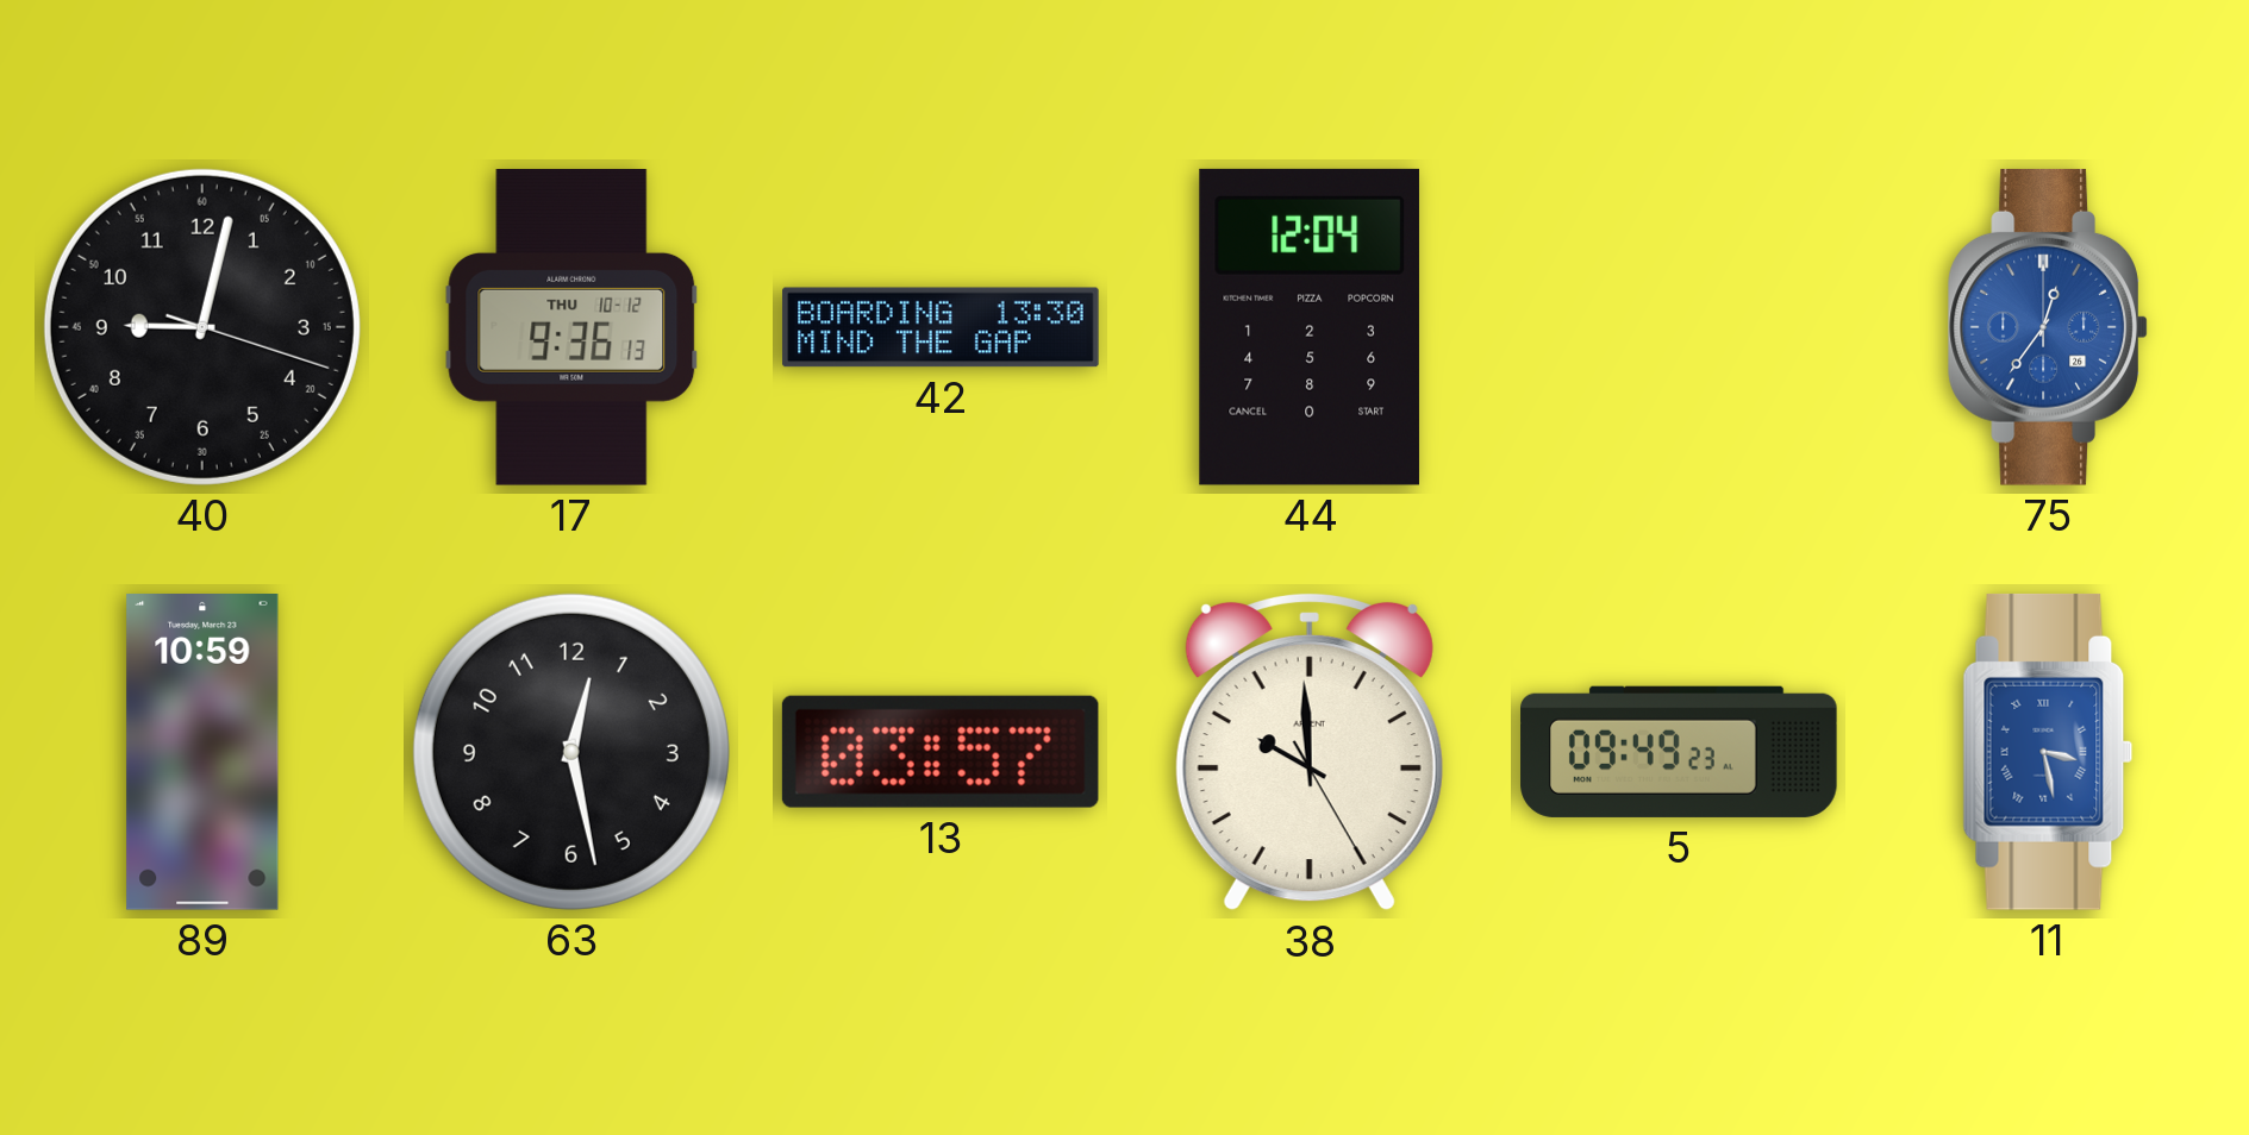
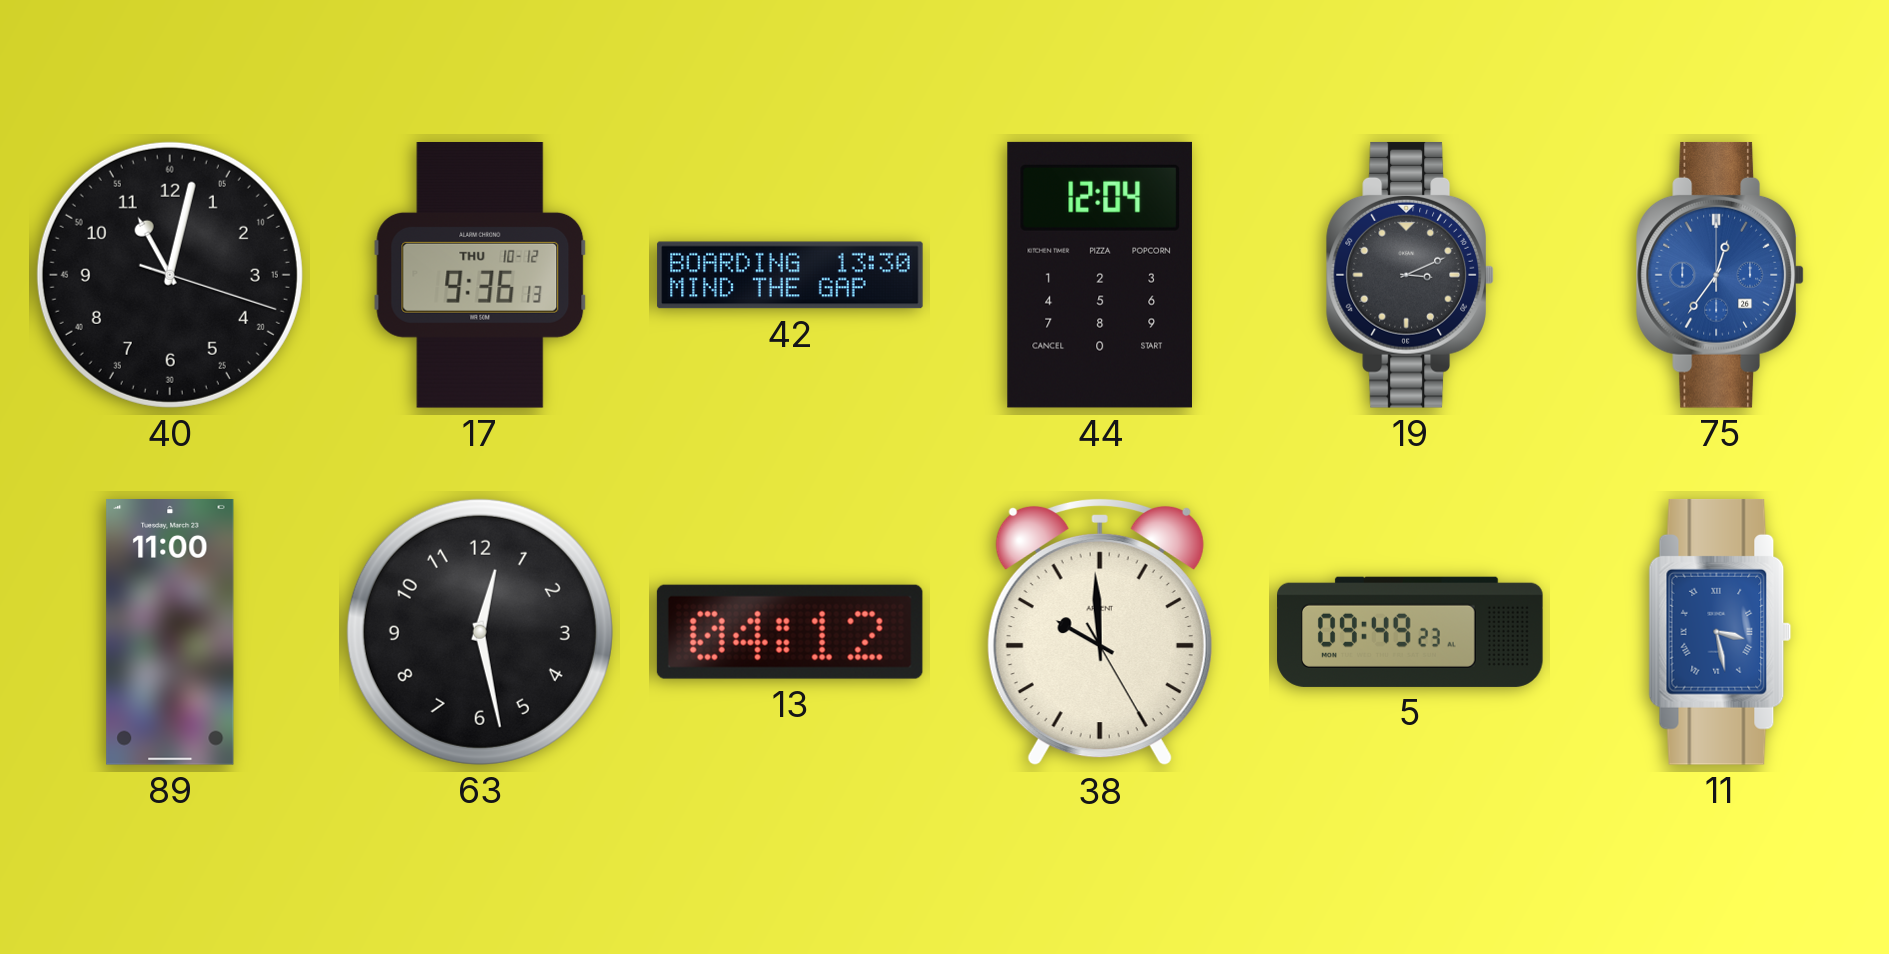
40: 9:02 -> 11:02
19: none -> 3:11
89: 10:59 -> 11:00
13: 03:57 -> 04:12
